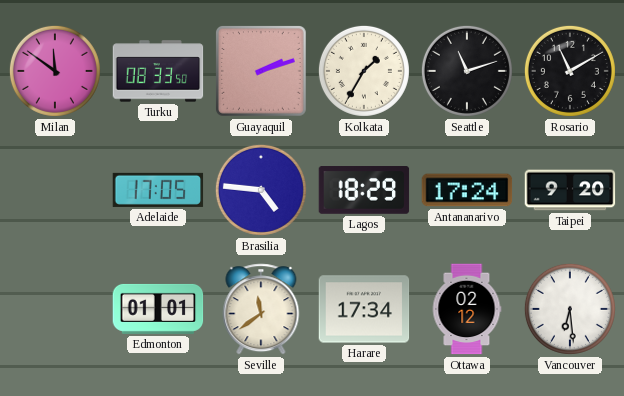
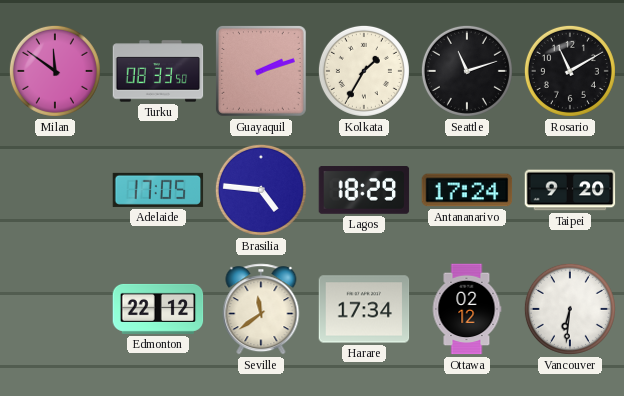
Edmonton: 01:01 -> 22:12
Vancouver: 6:29 -> 6:31
